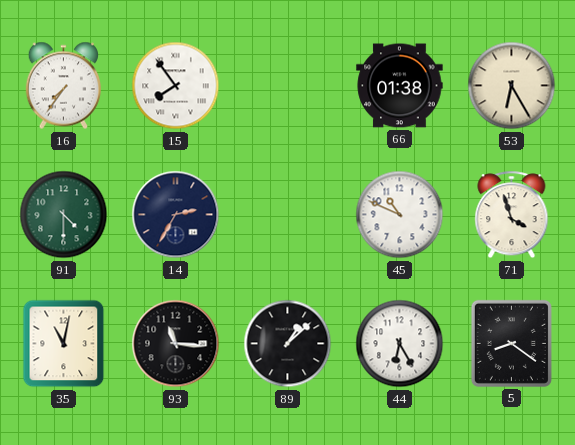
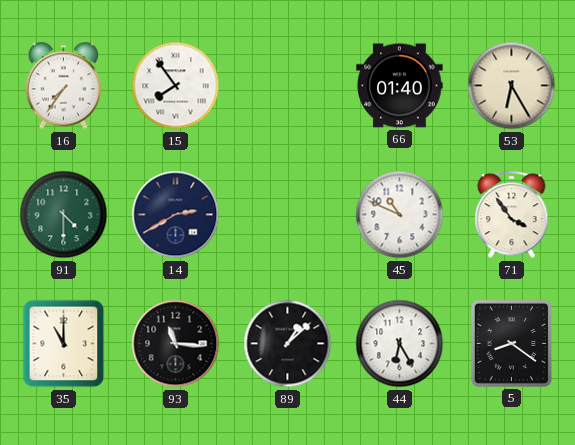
66: 01:38 -> 01:40
14: 2:35 -> 2:40
71: 3:57 -> 3:54
35: 11:02 -> 11:00
